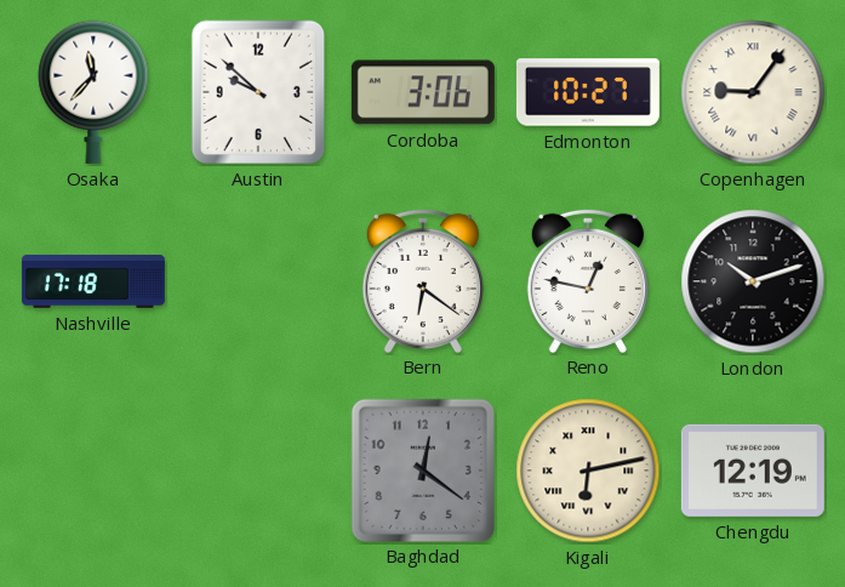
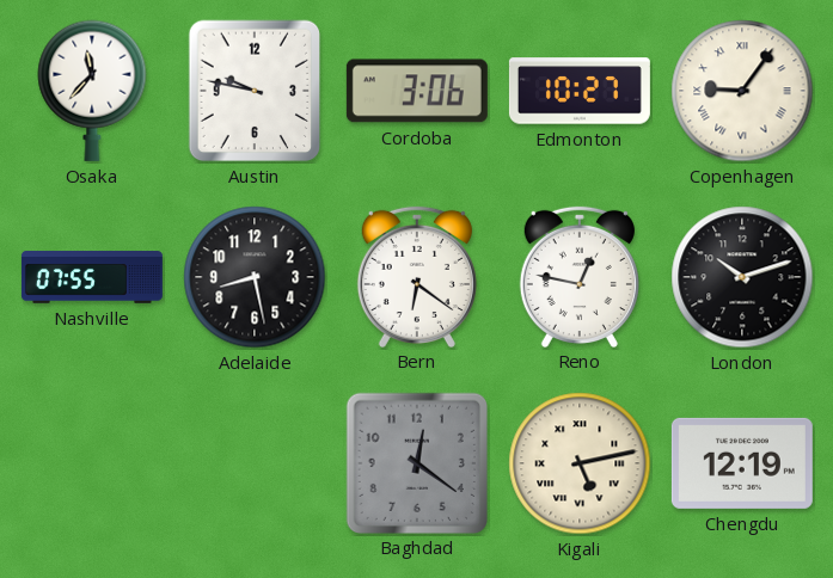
Austin: 9:52 -> 9:47
Nashville: 17:18 -> 07:55
Adelaide: none -> 8:28
Kigali: 6:13 -> 5:13
